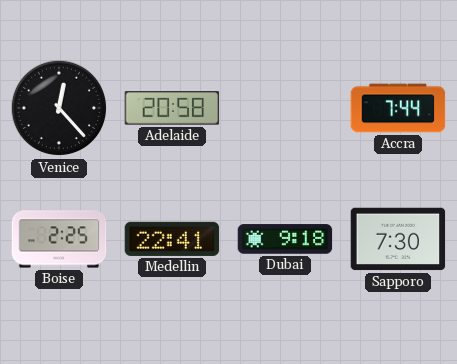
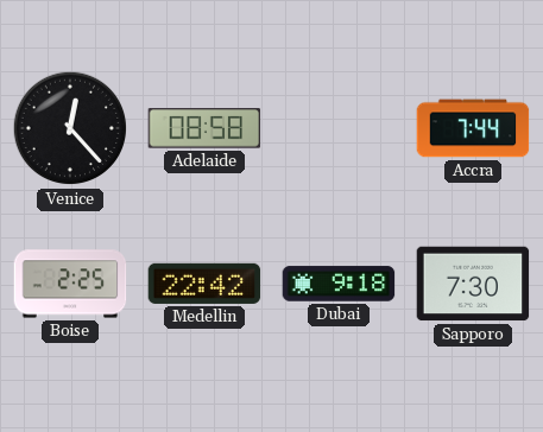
Adelaide: 20:58 -> 08:58
Medellin: 22:41 -> 22:42
